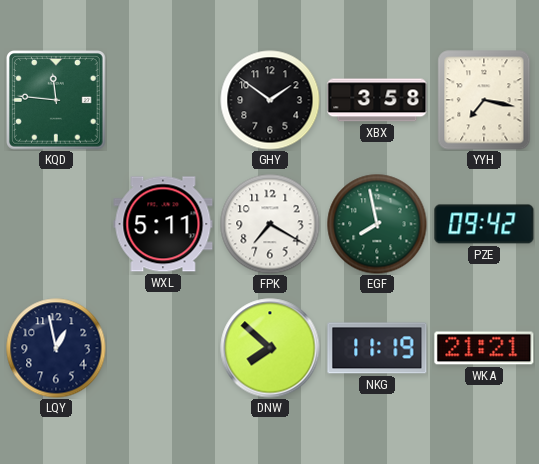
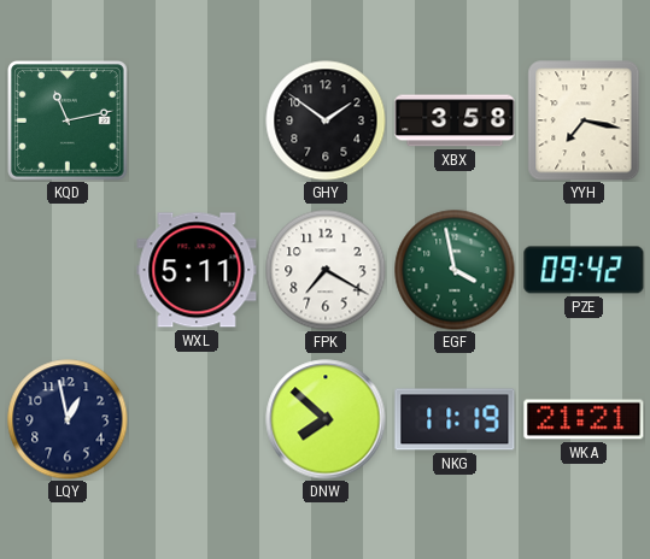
KQD: 11:46 -> 11:13
EGF: 7:58 -> 3:58
